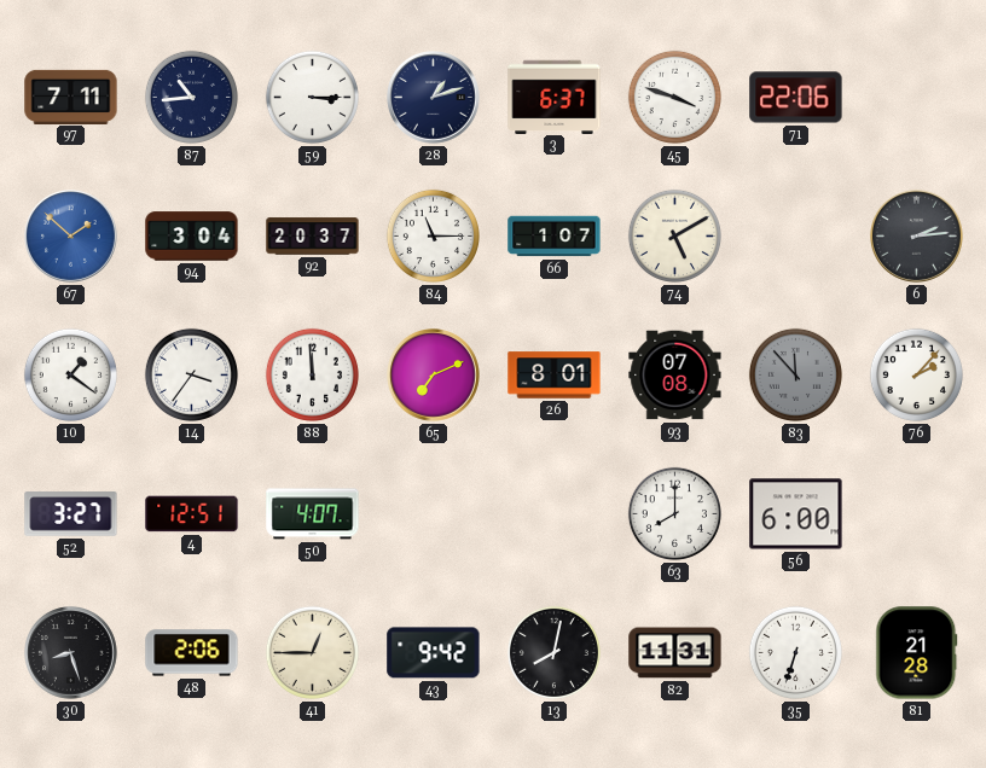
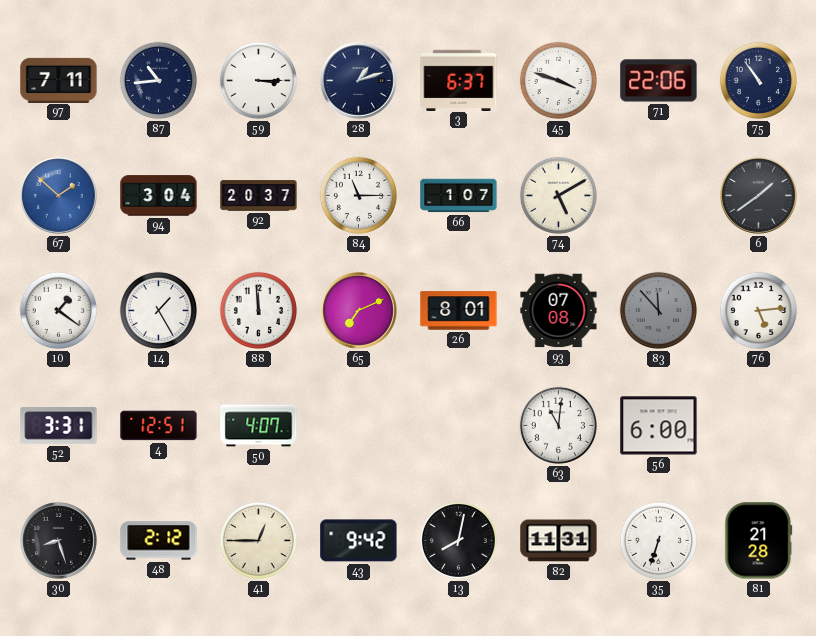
75: none -> 10:54
6: 2:14 -> 1:39
14: 3:36 -> 1:25
76: 2:07 -> 5:14
52: 3:27 -> 3:31
63: 8:00 -> 11:01
48: 2:06 -> 2:12
